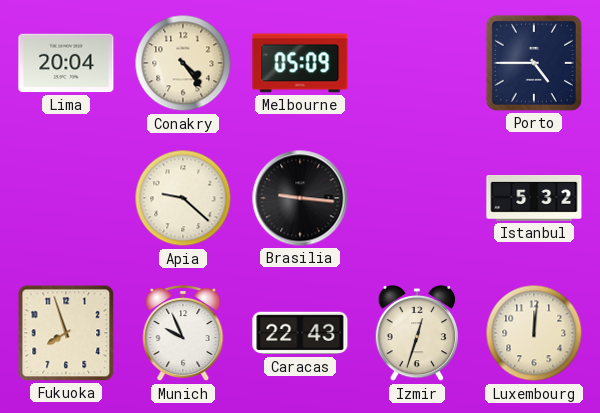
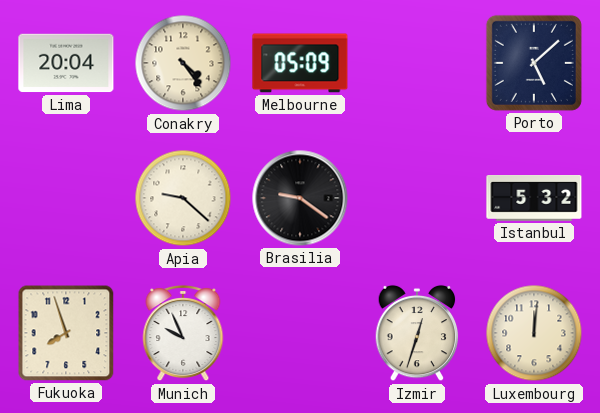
Porto: 4:45 -> 5:08
Brasilia: 9:16 -> 9:21
Caracas: 22:43 -> none
